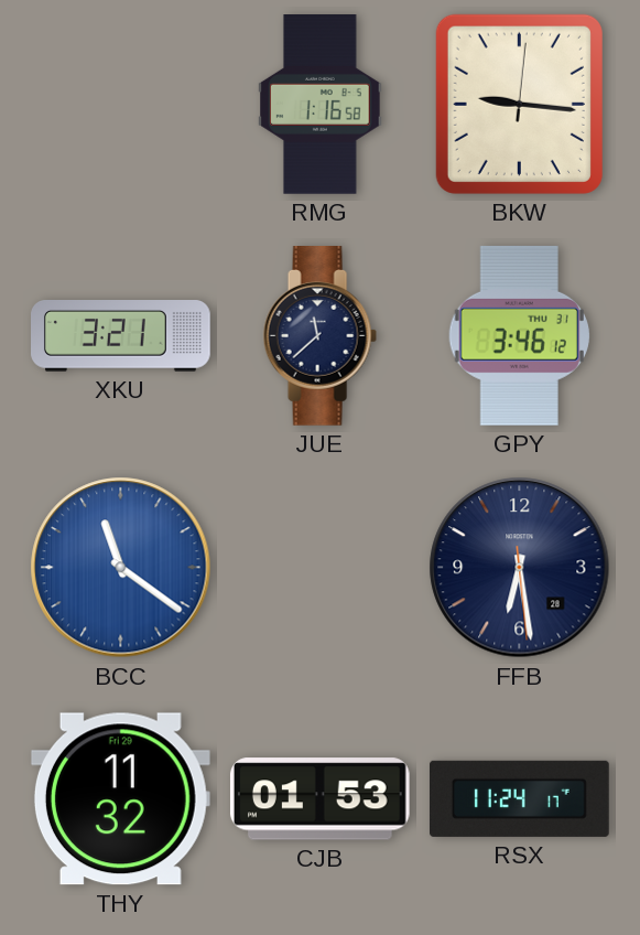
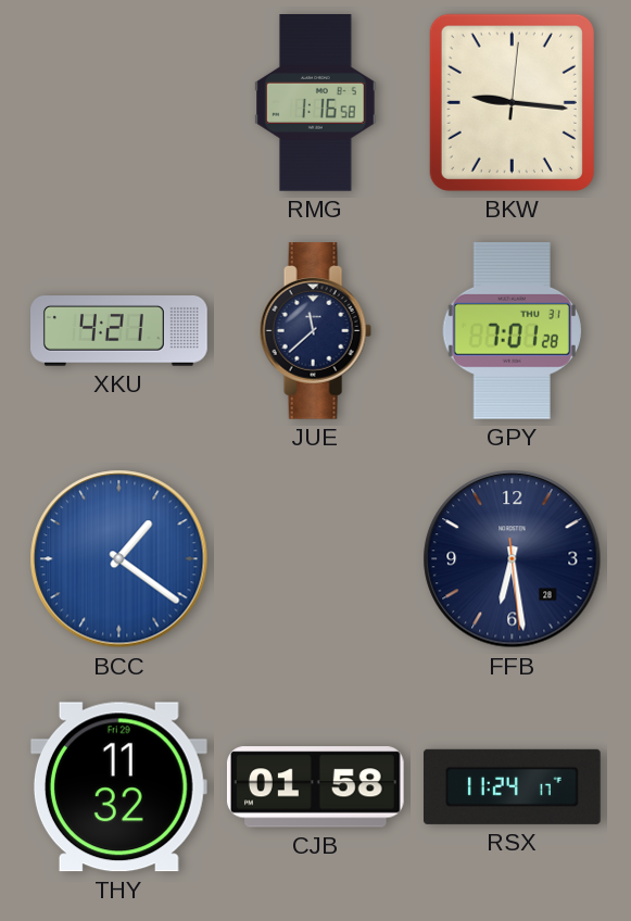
XKU: 3:21 -> 4:21
GPY: 3:46 -> 7:01
BCC: 11:21 -> 1:21
CJB: 01:53 -> 01:58
